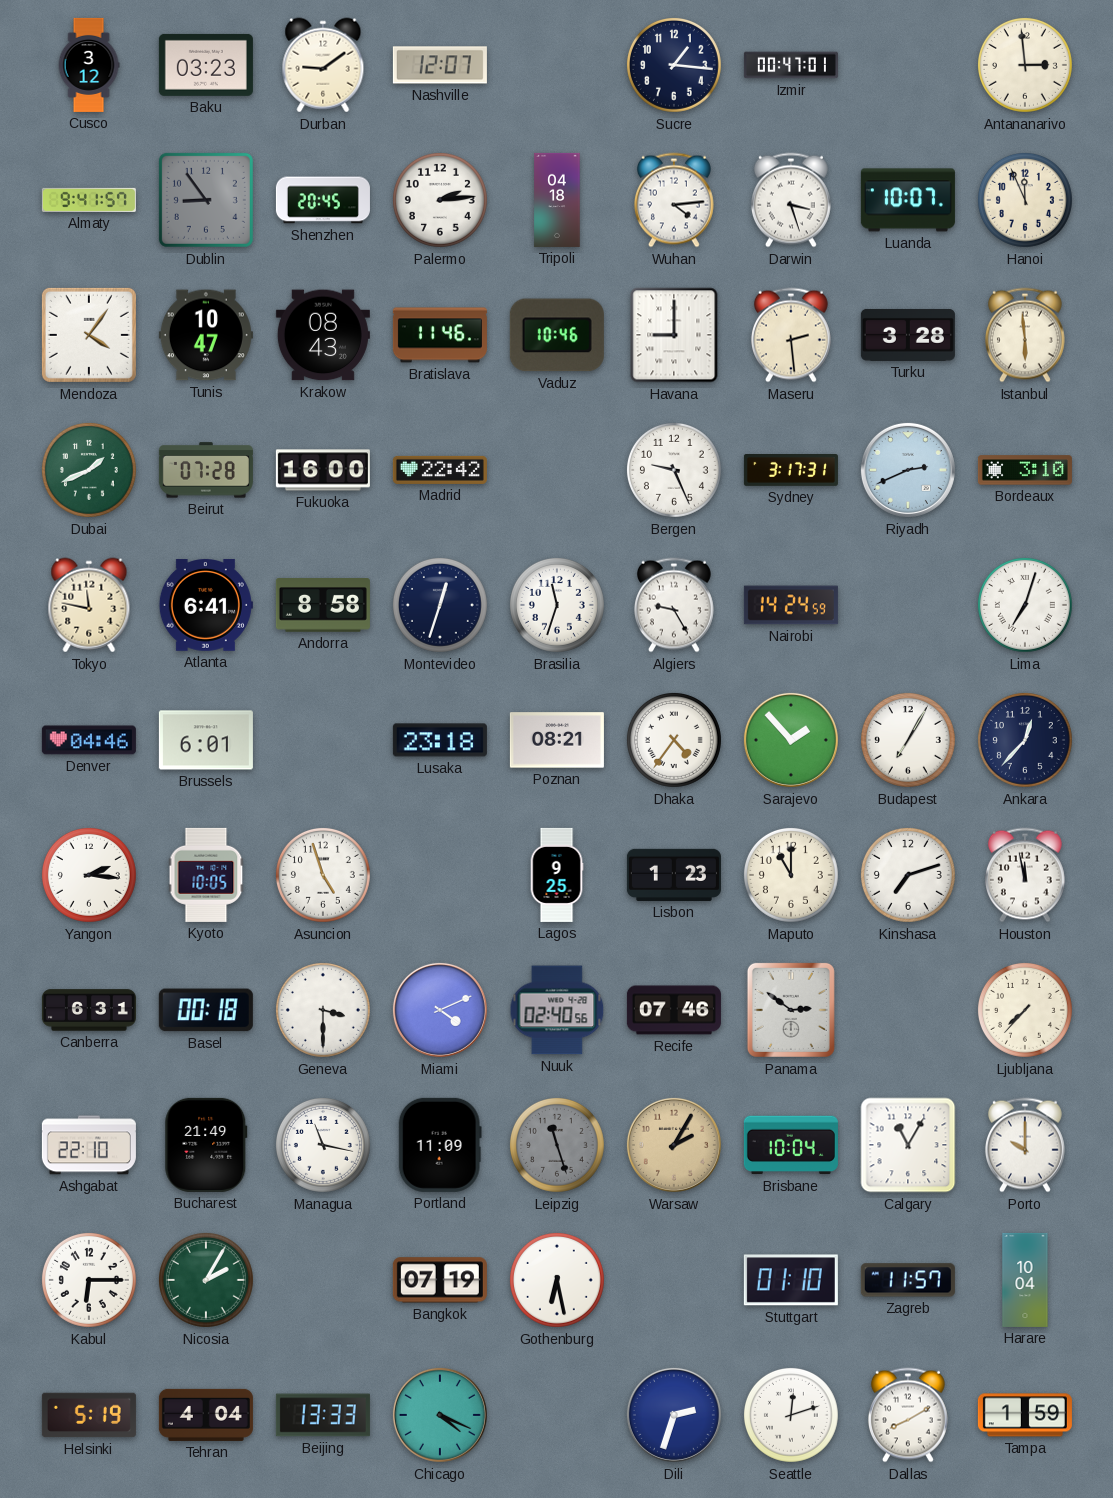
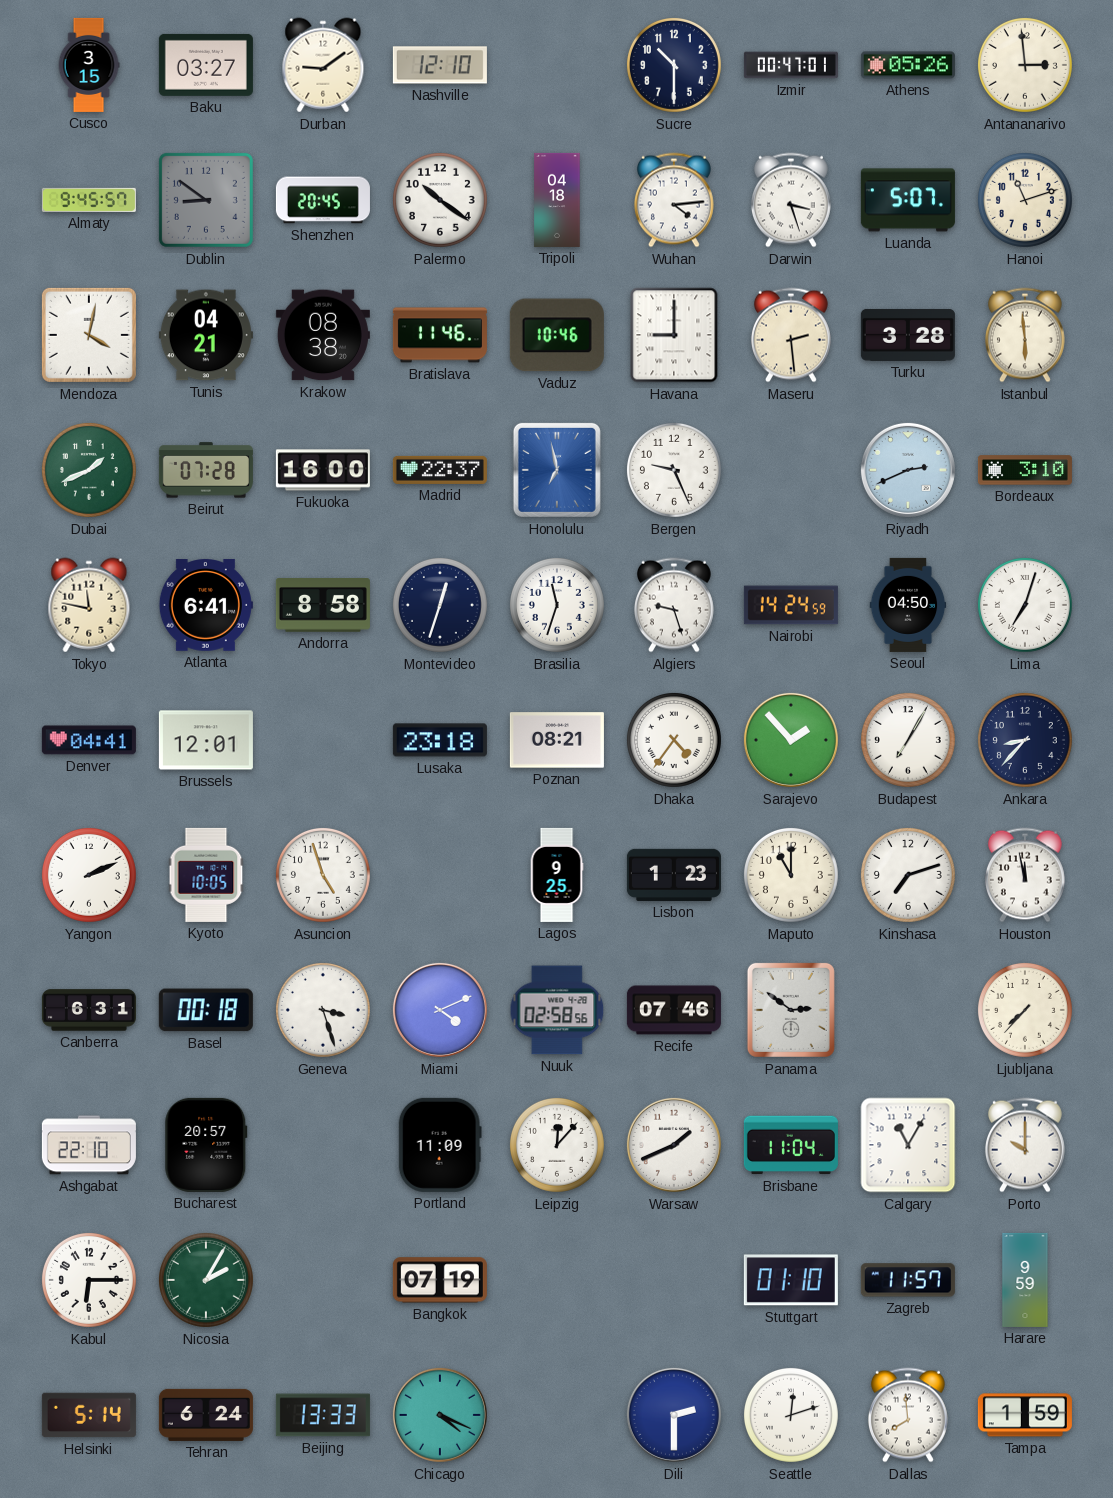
Cusco: 3:12 -> 3:15
Baku: 03:23 -> 03:27
Nashville: 12:07 -> 12:10
Sucre: 1:16 -> 10:30
Athens: none -> 05:26
Almaty: 9:41 -> 9:45
Dublin: 8:54 -> 8:51
Palermo: 2:14 -> 10:21
Luanda: 10:07 -> 5:07
Hanoi: 11:56 -> 11:12
Mendoza: 4:06 -> 4:02
Tunis: 10:47 -> 04:21
Krakow: 08:43 -> 08:38
Madrid: 22:42 -> 22:37
Honolulu: none -> 6:58
Sydney: 3:17 -> none
Algiers: 9:25 -> 9:27
Seoul: none -> 04:50
Denver: 04:46 -> 04:41
Brussels: 6:01 -> 12:01
Ankara: 12:37 -> 8:37
Yangon: 2:16 -> 2:11
Geneva: 3:30 -> 3:27
Nuuk: 02:40 -> 02:58
Bucharest: 21:49 -> 20:57
Managua: 11:17 -> none
Leipzig: 11:27 -> 12:07
Leipzig dial: grey -> white
Warsaw: 2:05 -> 1:41
Warsaw dial: champagne -> white
Brisbane: 10:04 -> 11:04
Gothenburg: 6:28 -> none
Harare: 10:04 -> 9:59
Helsinki: 5:19 -> 5:14
Tehran: 4:04 -> 6:24
Dili: 2:33 -> 2:30
Dallas: 8:10 -> 7:59
